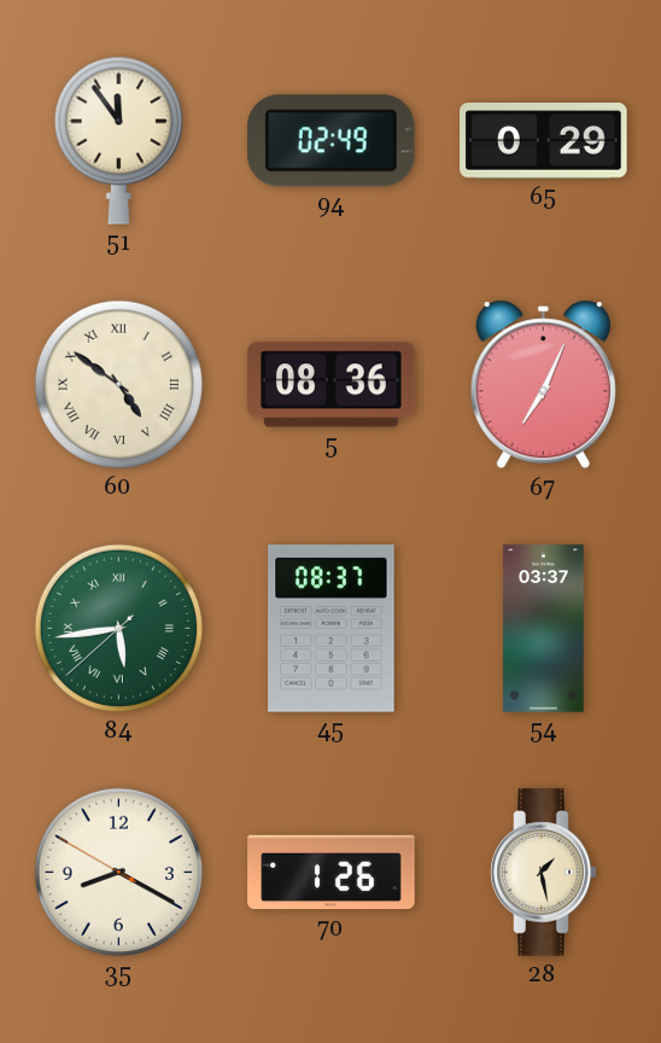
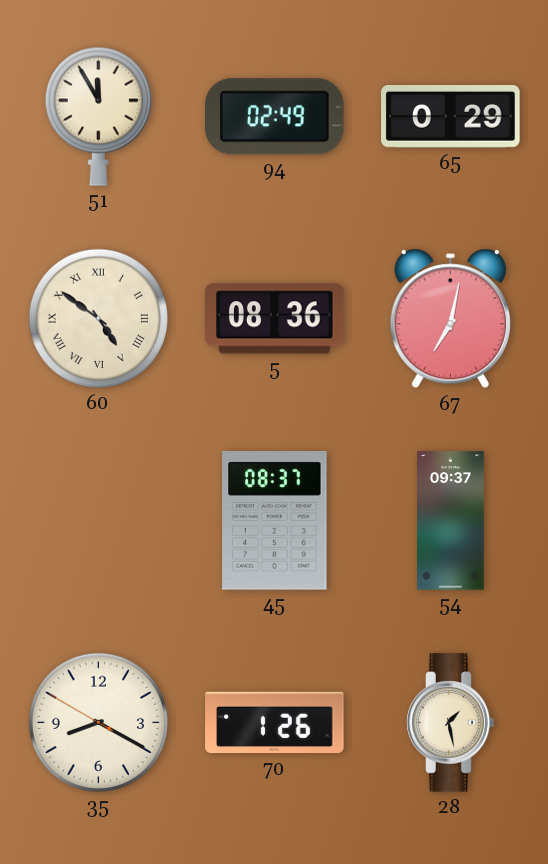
51: 11:54 -> 11:55
67: 7:04 -> 7:02
84: 5:43 -> none
54: 03:37 -> 09:37
